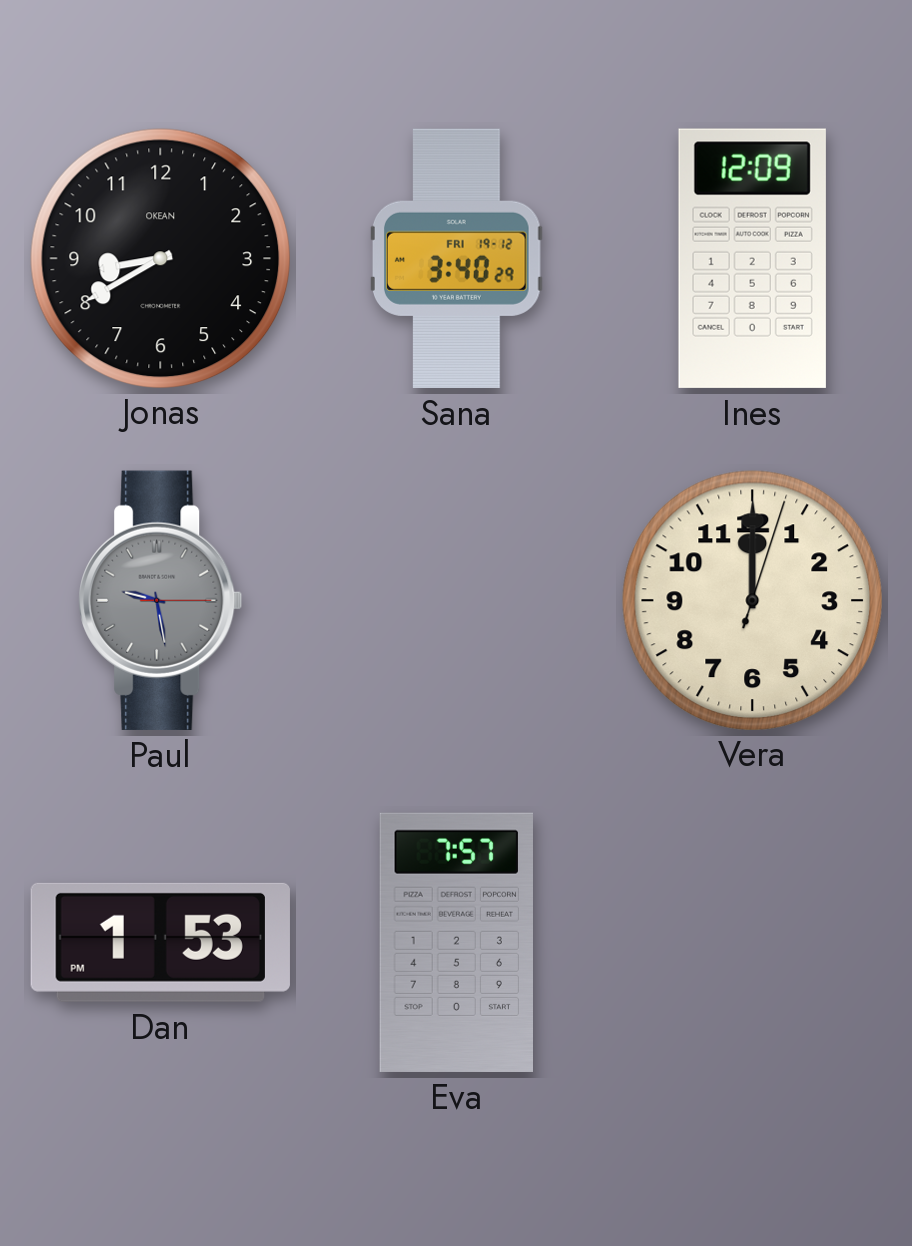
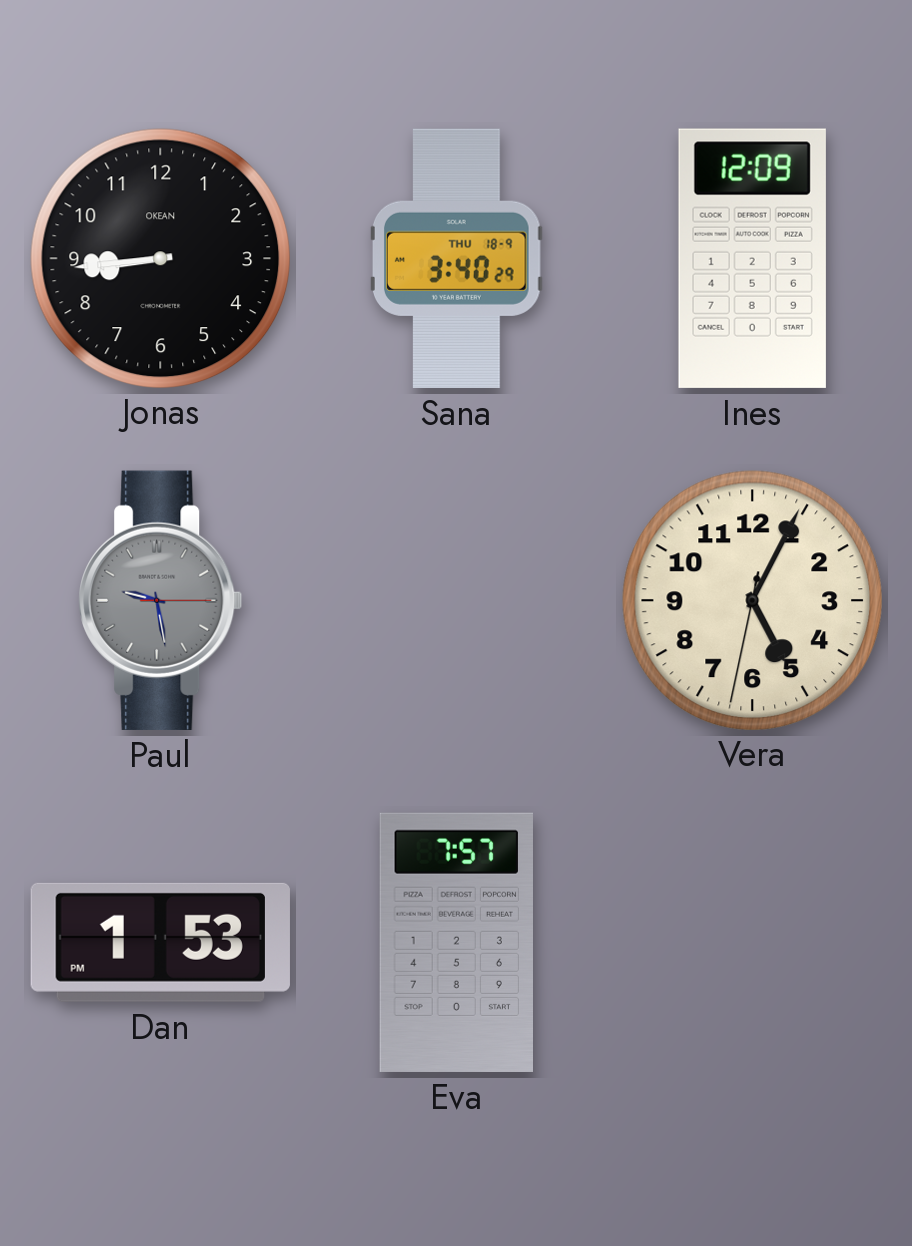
Jonas: 8:40 -> 8:44
Sana date: FRI 19-12 -> THU 18-9
Vera: 12:00 -> 5:04
